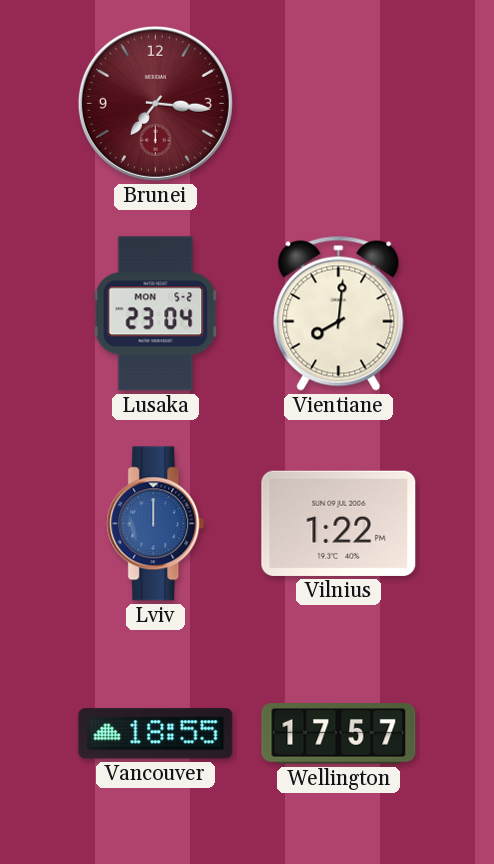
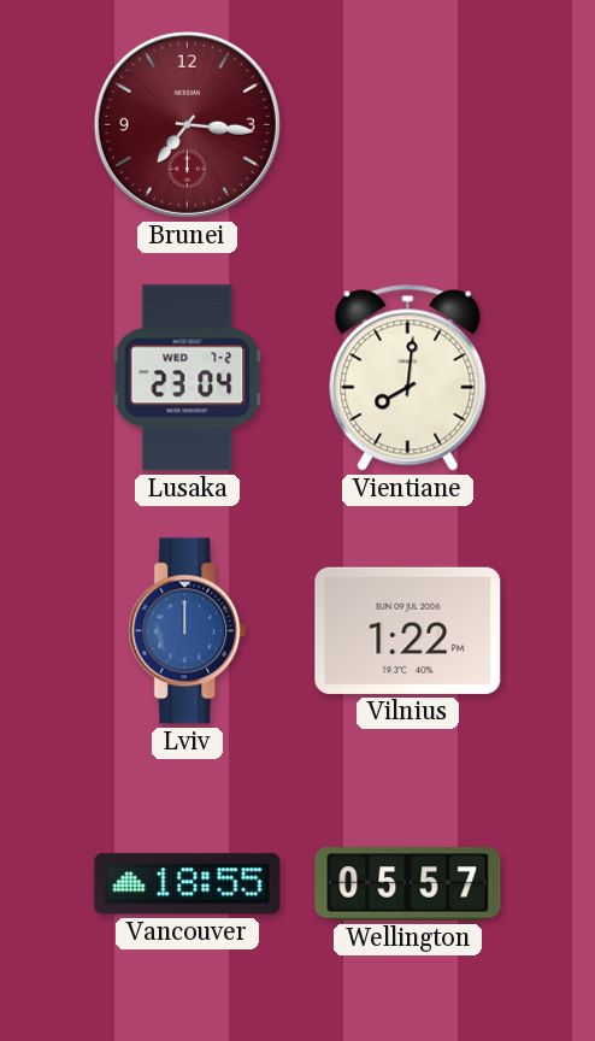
Lusaka date: MON 5-2 -> WED 7-2
Wellington: 17:57 -> 05:57
